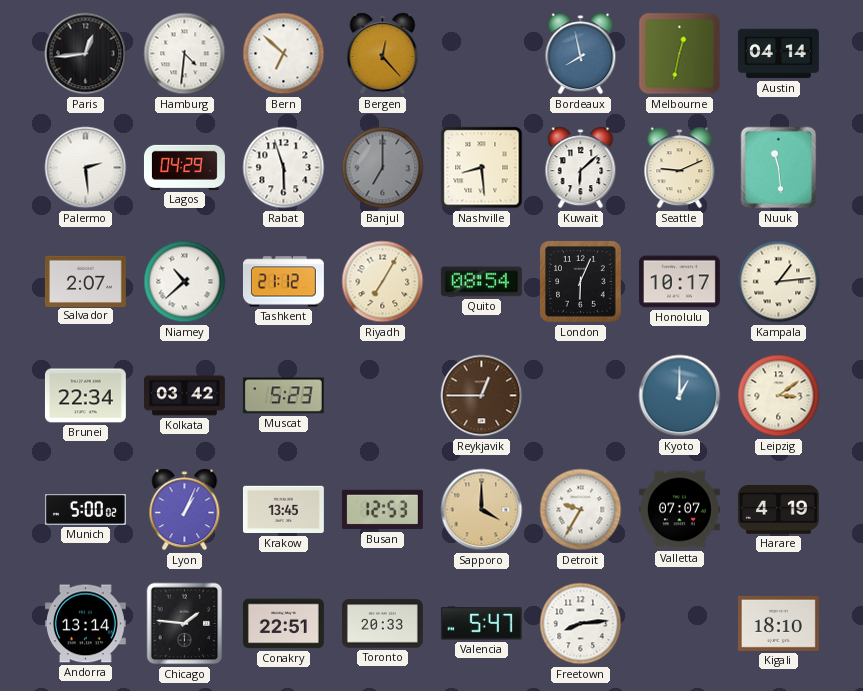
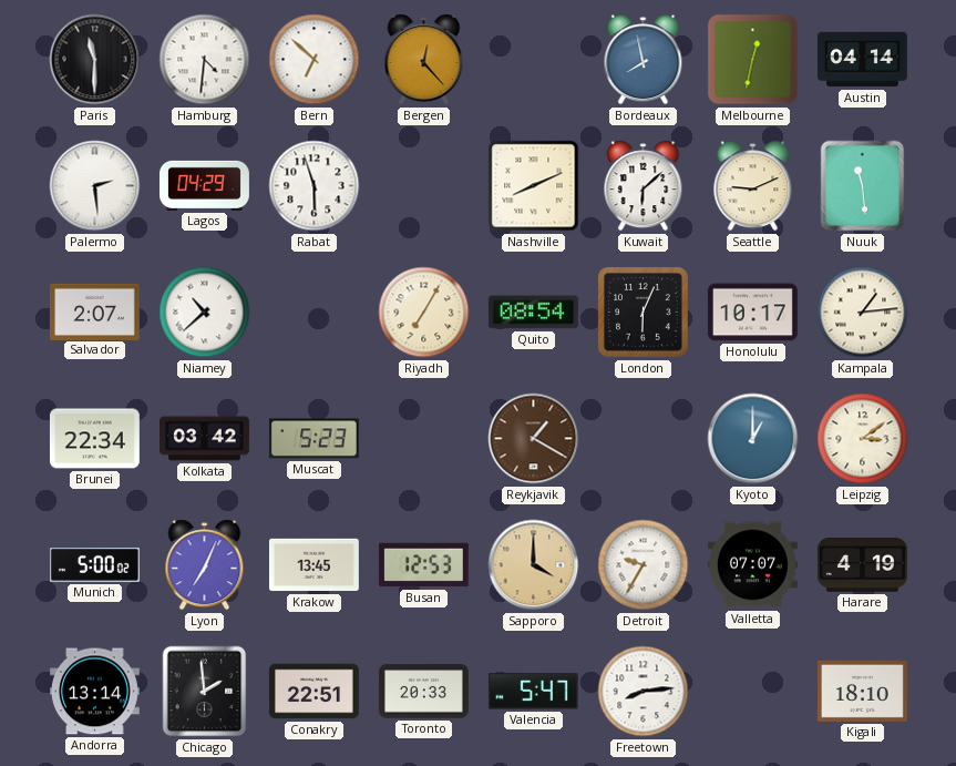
Paris: 12:44 -> 11:30
Banjul: 7:00 -> none
Nashville: 8:29 -> 8:11
Tashkent: 21:12 -> none
Reykjavik: 12:45 -> 1:20
Lyon: 1:04 -> 7:04
Chicago: 1:46 -> 1:59
